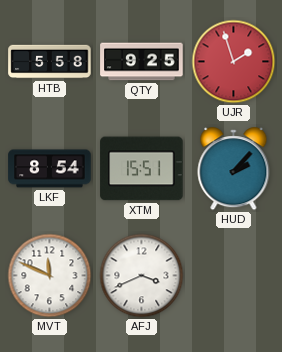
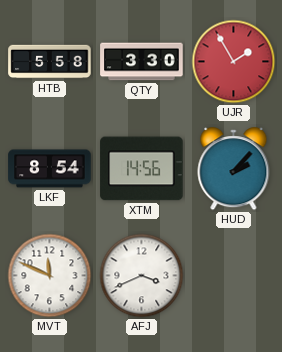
QTY: 9:25 -> 3:30
UJR: 1:57 -> 1:55
XTM: 15:51 -> 14:56
